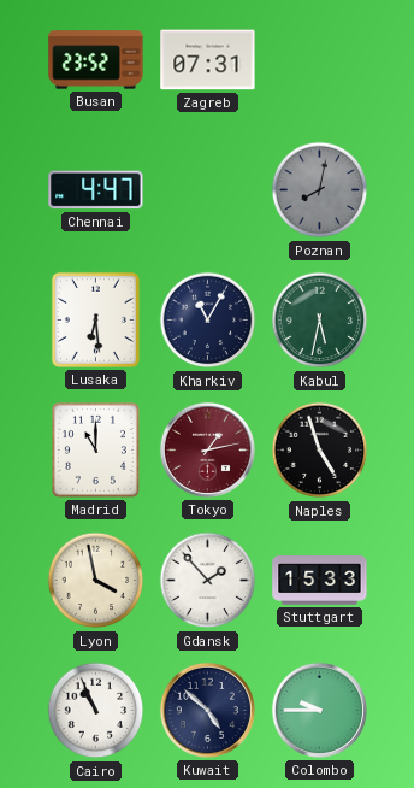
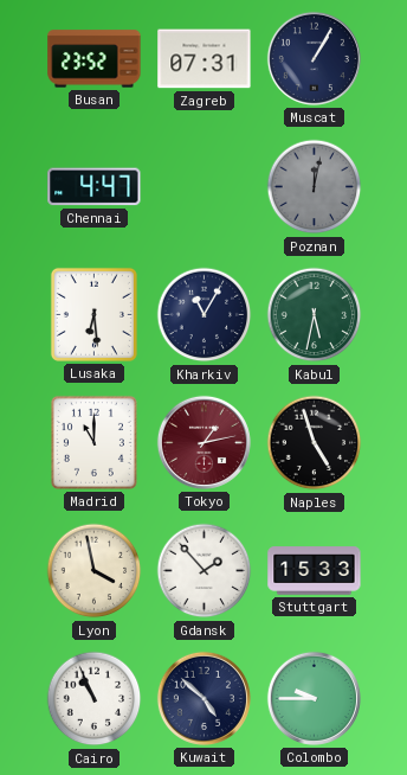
Muscat: none -> 1:05
Poznan: 8:02 -> 12:02
